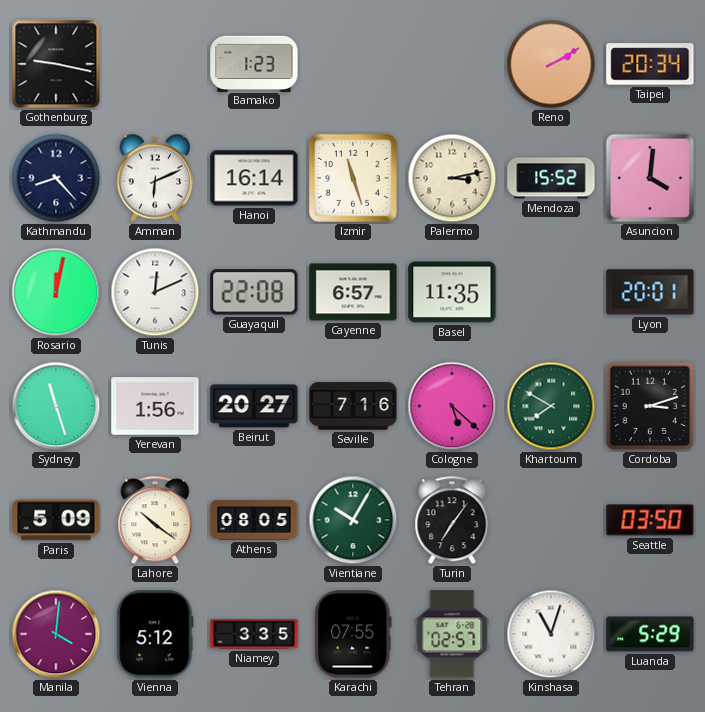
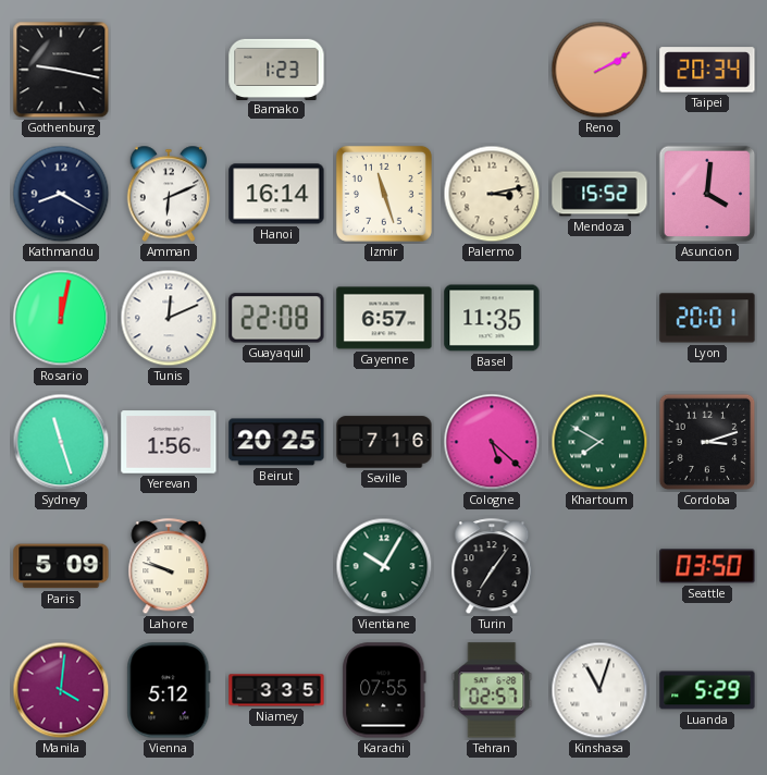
Kathmandu: 8:23 -> 8:20
Beirut: 20:27 -> 20:25
Lahore: 10:21 -> 9:48
Athens: 08:05 -> none
